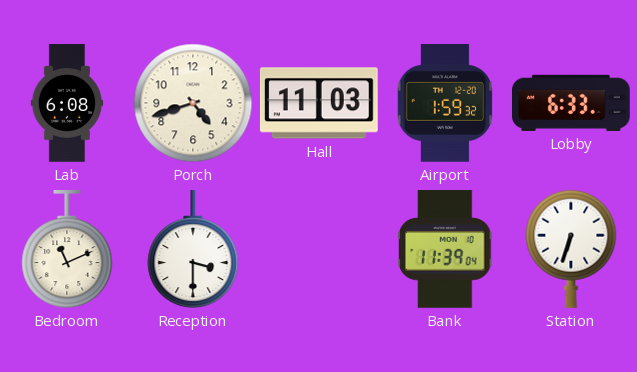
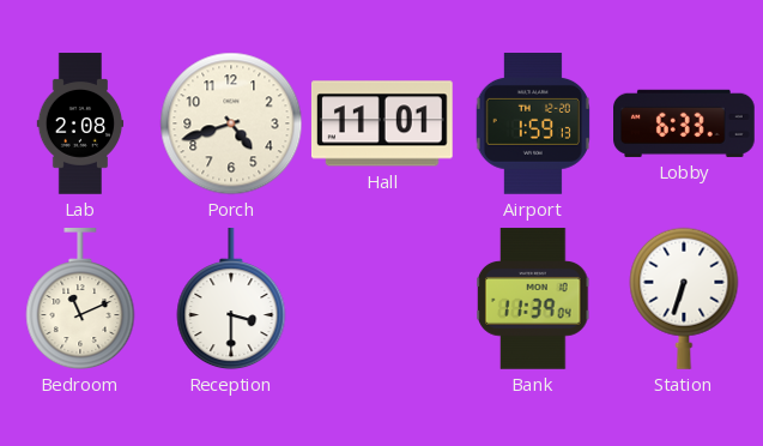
Lab: 6:08 -> 2:08
Hall: 11:03 -> 11:01
Airport: 1:59:32 -> 1:59:13
